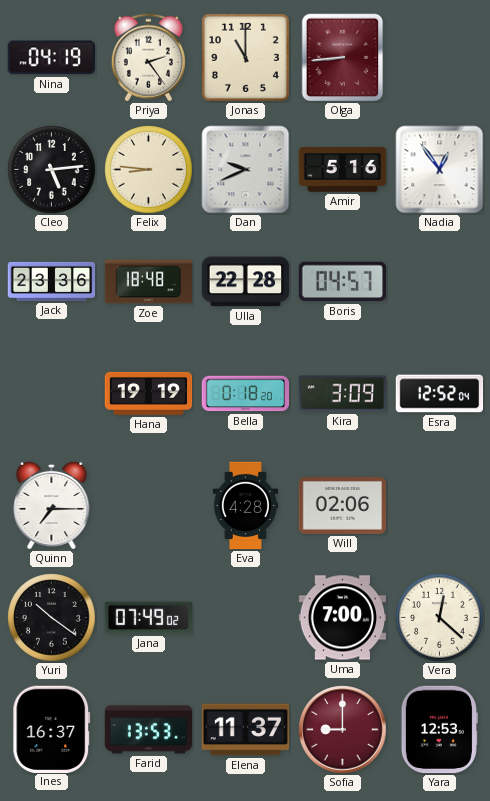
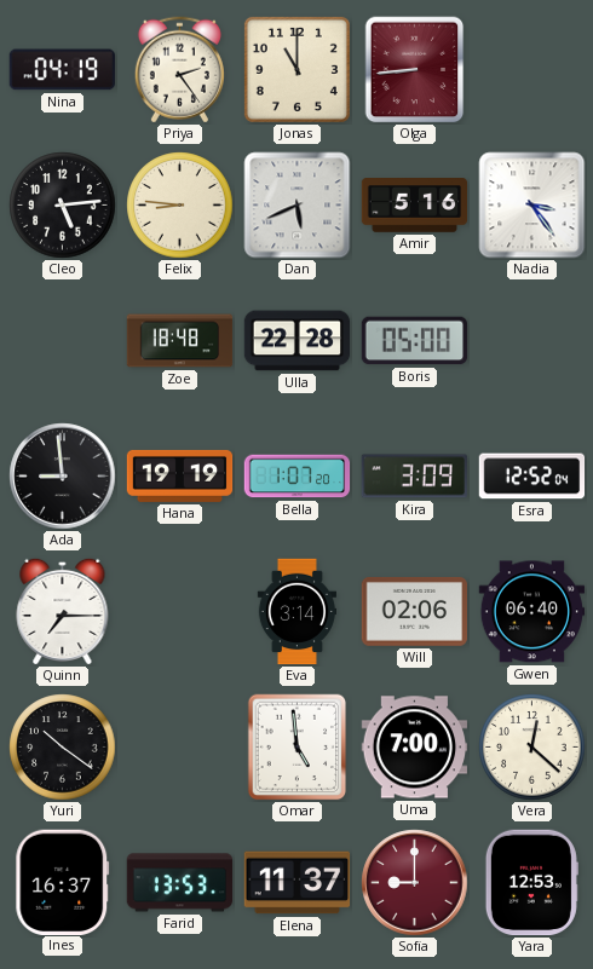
Dan: 9:41 -> 5:41
Nadia: 12:54 -> 3:24
Jack: 23:36 -> none
Boris: 04:57 -> 05:00
Ada: none -> 8:59
Bella: 0:18 -> 1:07
Eva: 4:28 -> 3:14
Gwen: none -> 06:40
Jana: 07:49 -> none
Omar: none -> 4:59
